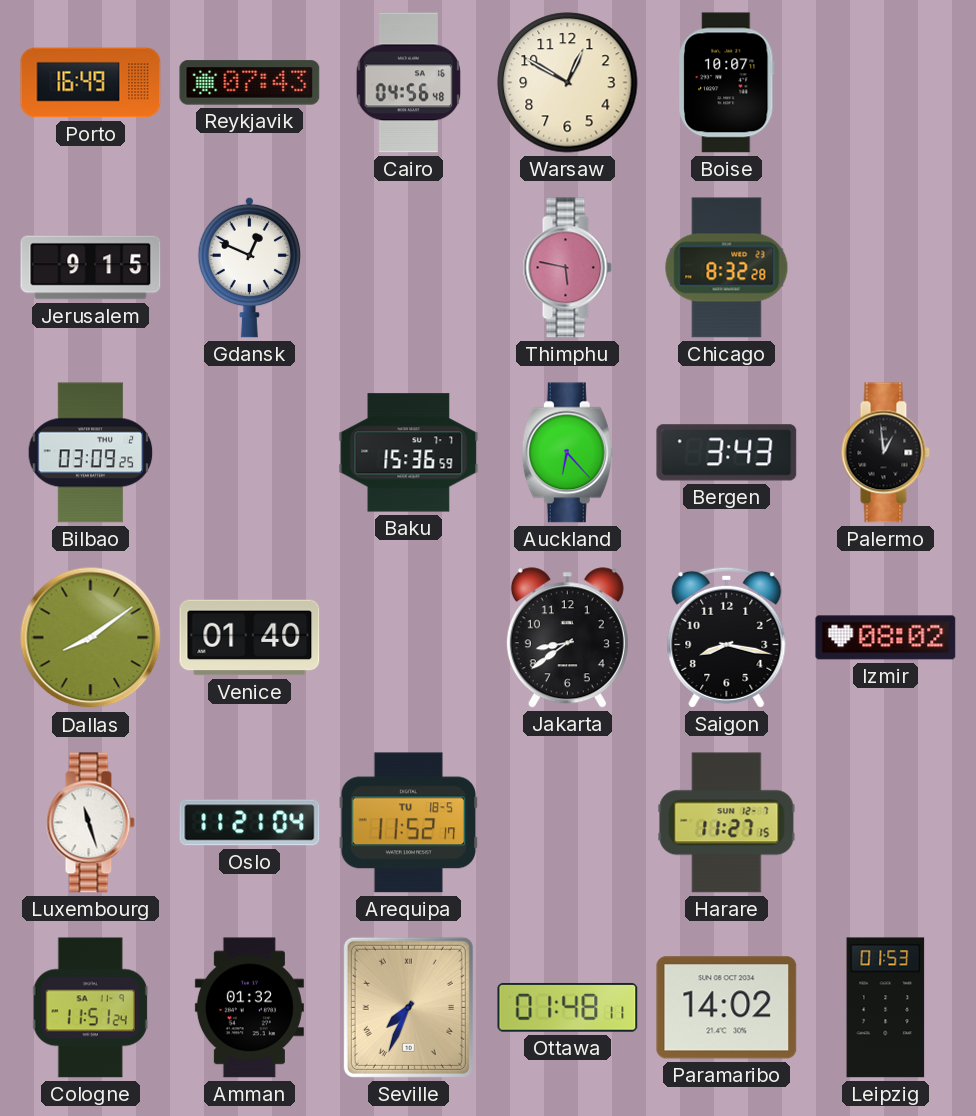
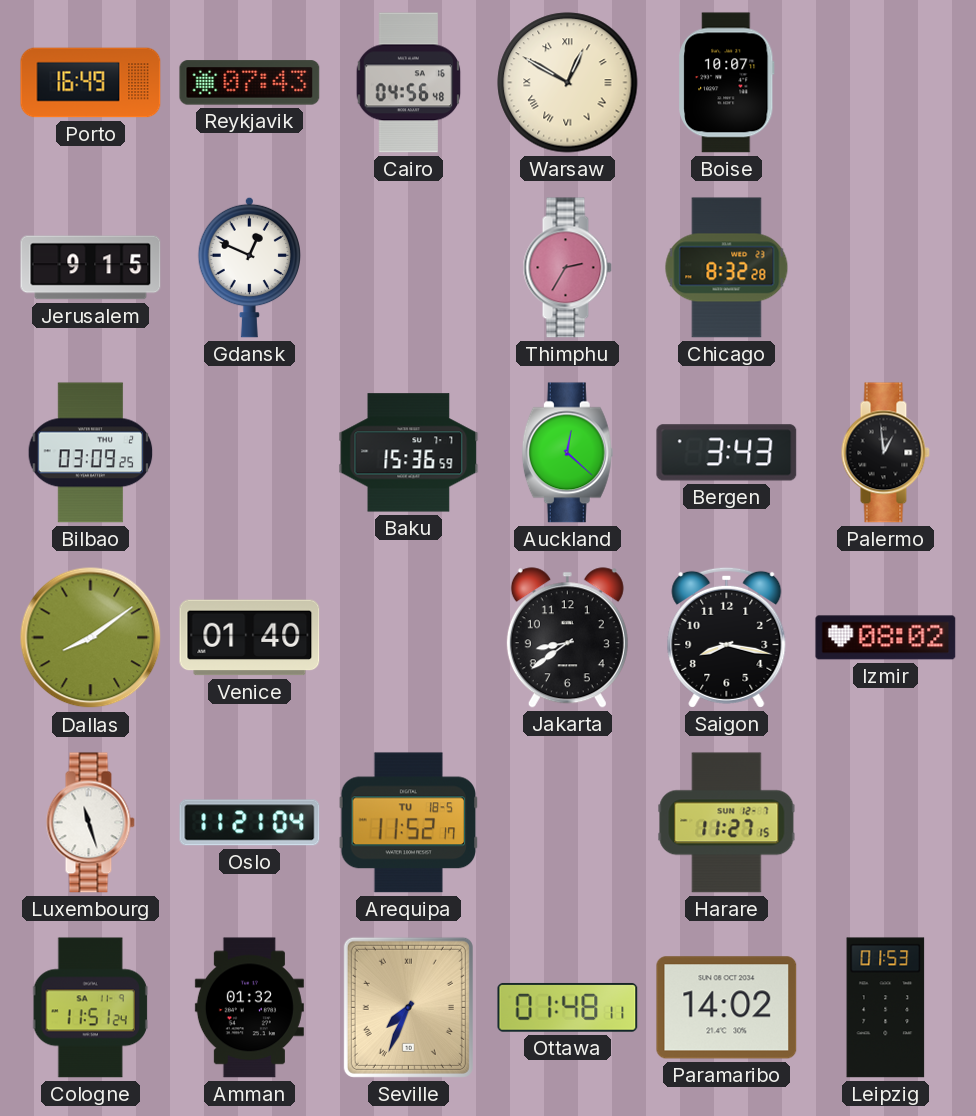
Warsaw numerals: Arabic -> Roman
Thimphu: 5:47 -> 2:35
Auckland: 6:23 -> 12:22
